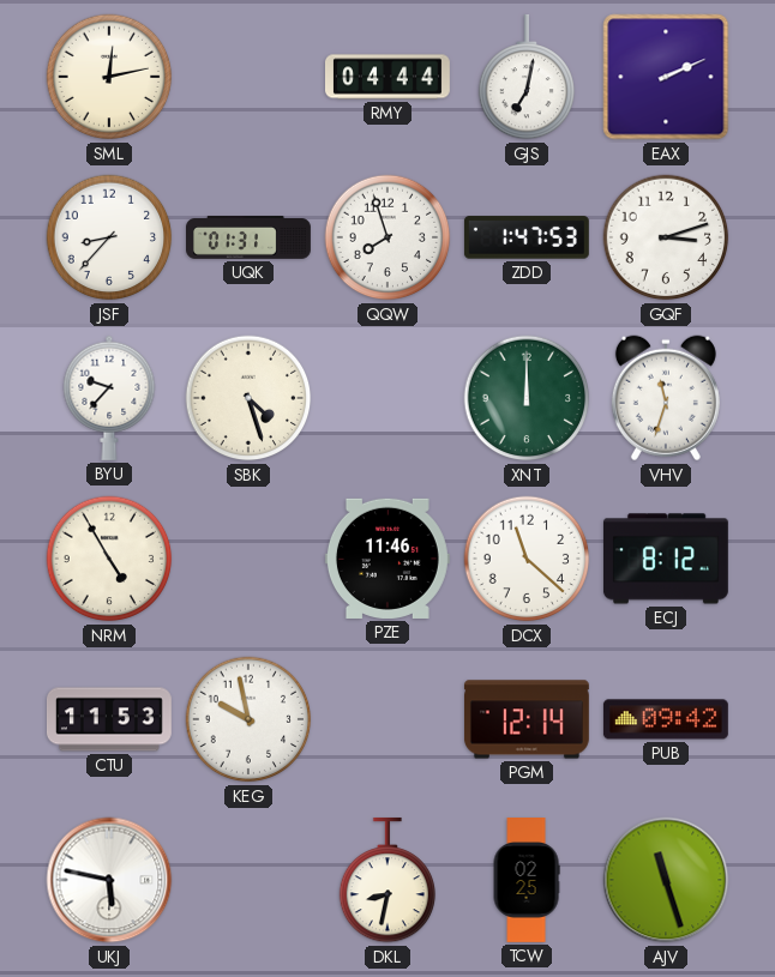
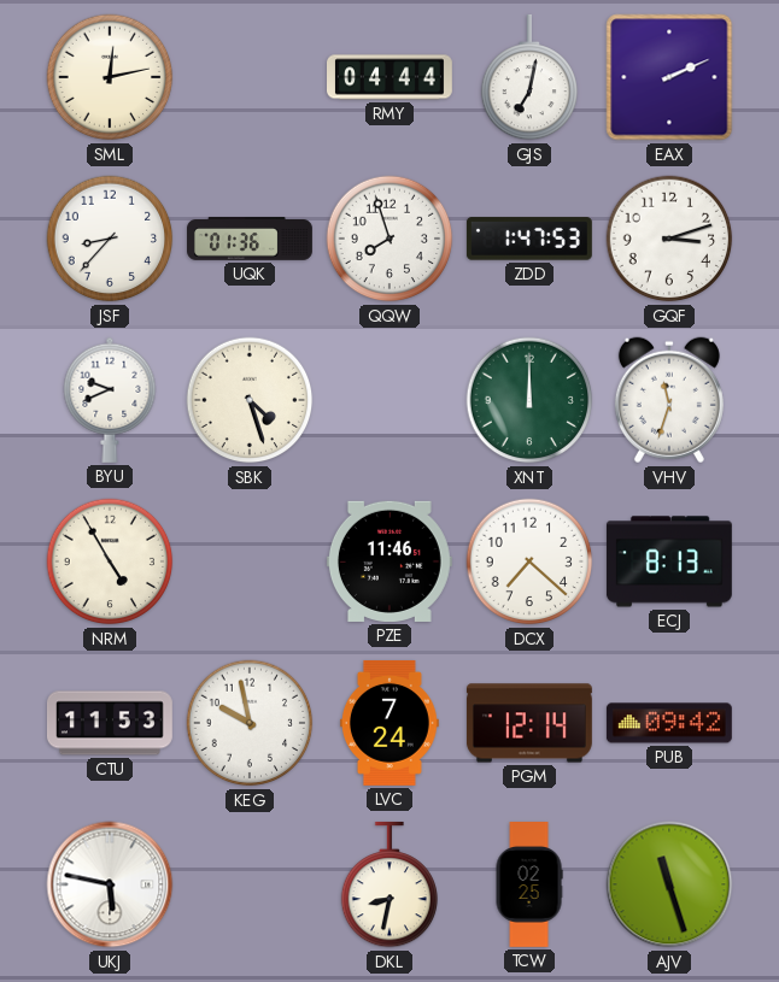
UQK: 01:31 -> 01:36
BYU: 9:37 -> 9:41
DCX: 11:22 -> 7:22
ECJ: 8:12 -> 8:13
LVC: none -> 7:24
